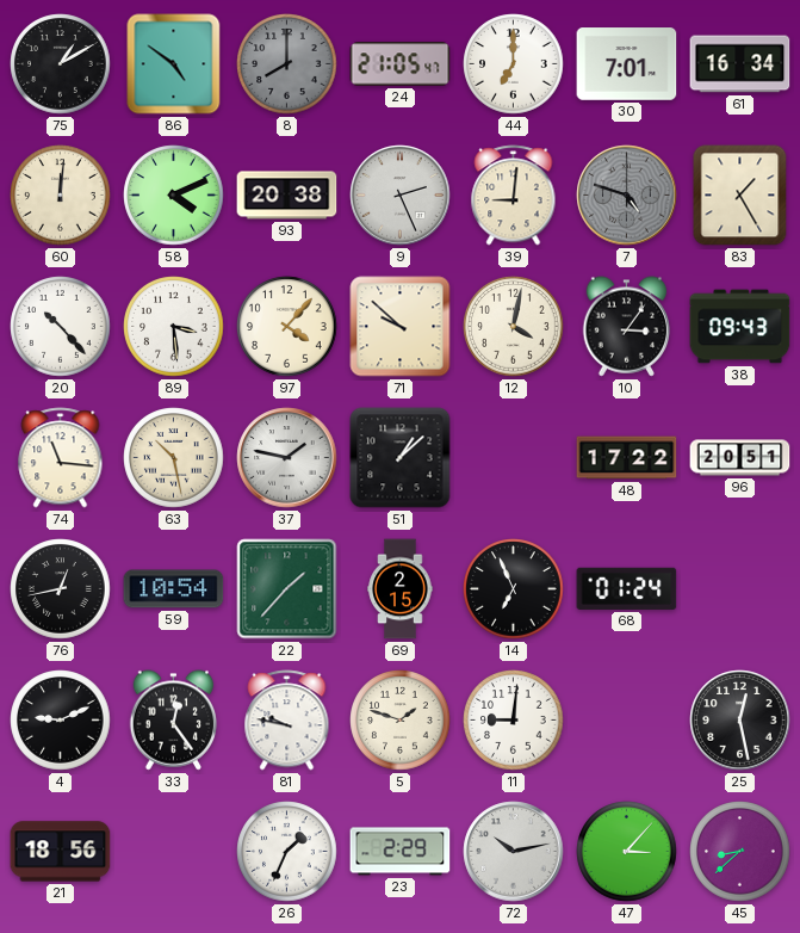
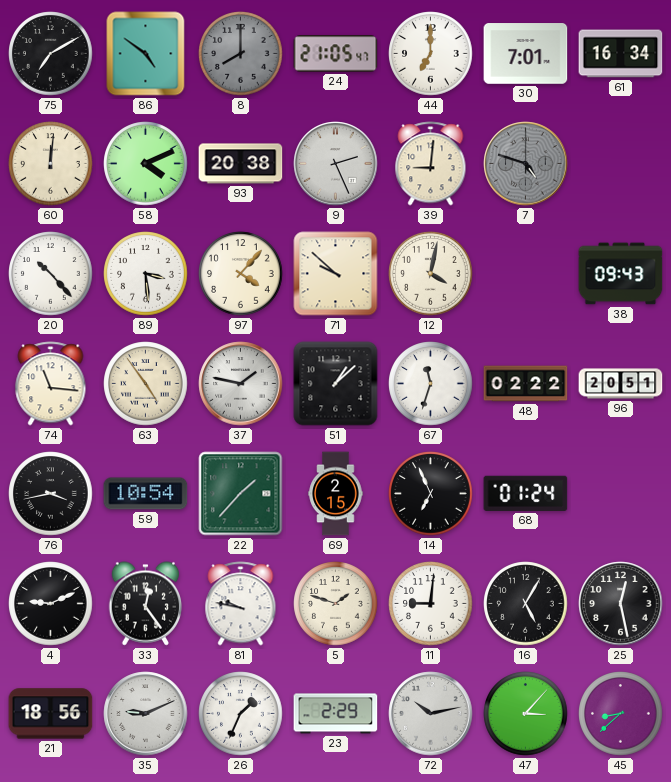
75: 1:10 -> 7:10
83: 1:25 -> none
10: 3:06 -> none
63: 10:28 -> 4:54
67: none -> 11:33
48: 17:22 -> 02:22
76: 12:43 -> 3:43
16: none -> 5:05
35: none -> 9:11
